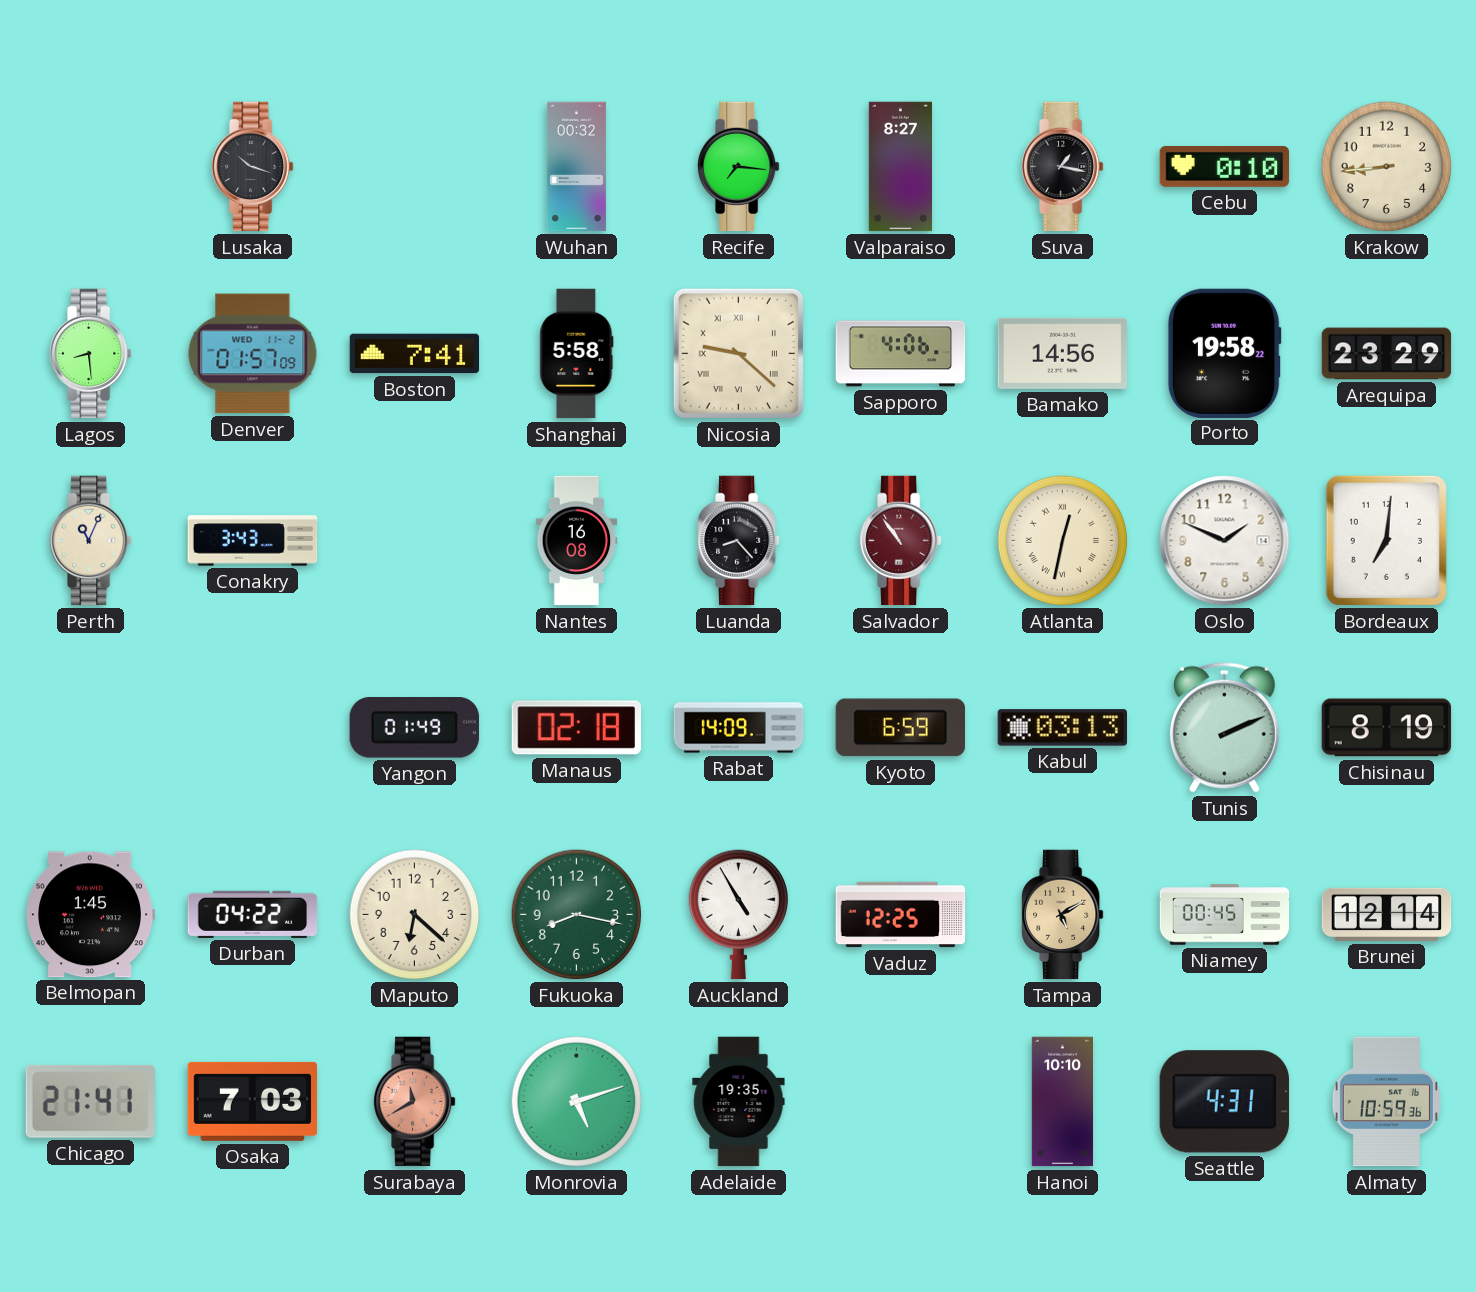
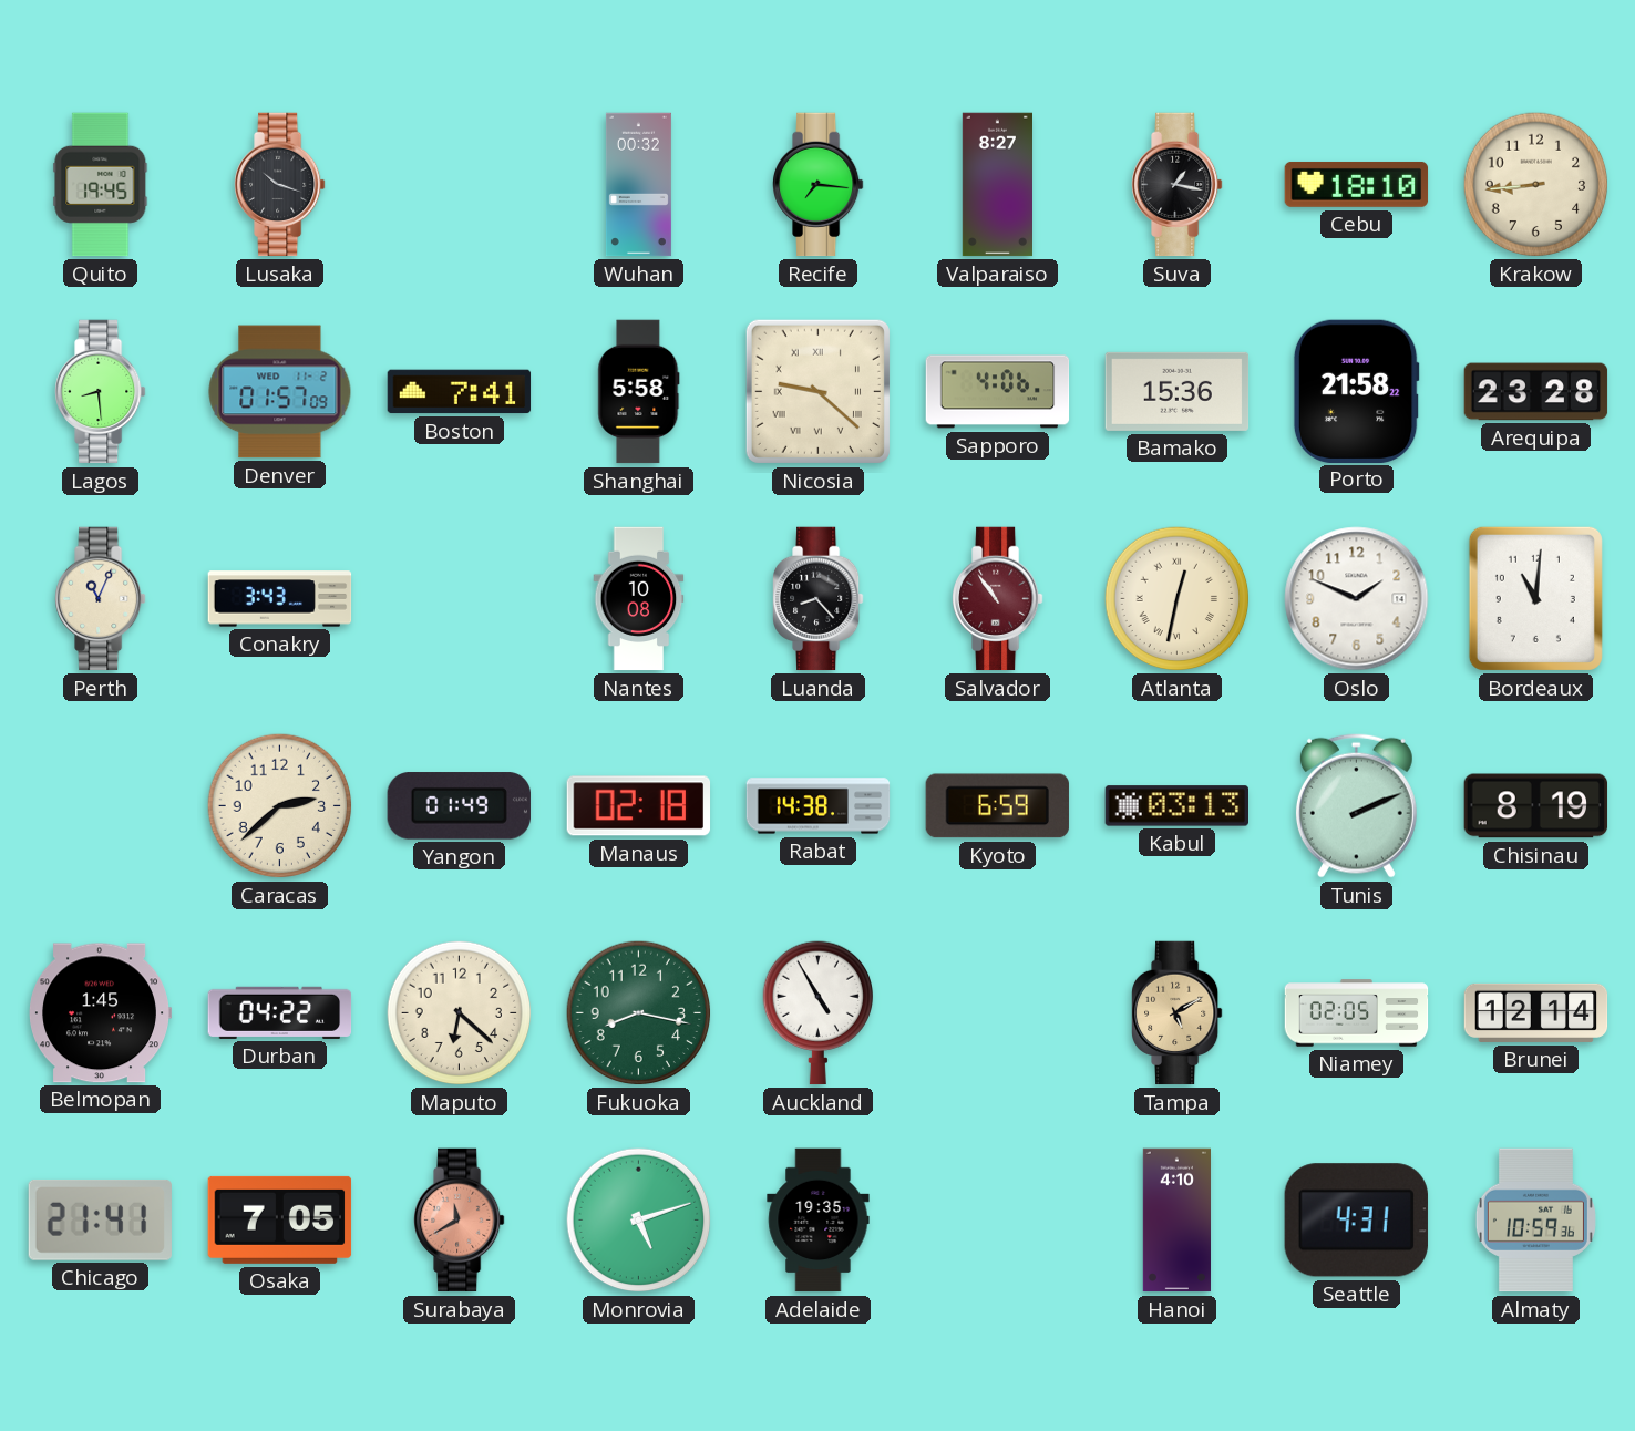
Quito: none -> 19:45
Cebu: 0:10 -> 18:10
Bamako: 14:56 -> 15:36
Porto: 19:58 -> 21:58
Arequipa: 23:29 -> 23:28
Nantes: 16:08 -> 10:08
Bordeaux: 7:01 -> 11:01
Caracas: none -> 2:38
Rabat: 14:09 -> 14:38
Vaduz: 12:25 -> none
Niamey: 00:45 -> 02:05
Osaka: 7:03 -> 7:05
Hanoi: 10:10 -> 4:10
